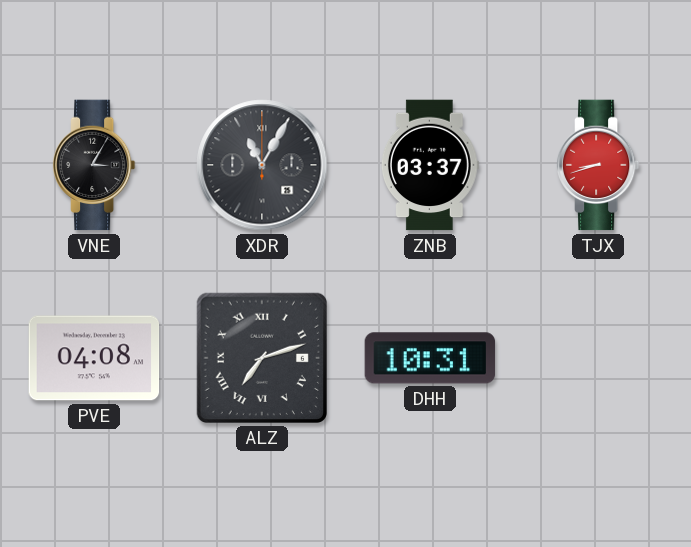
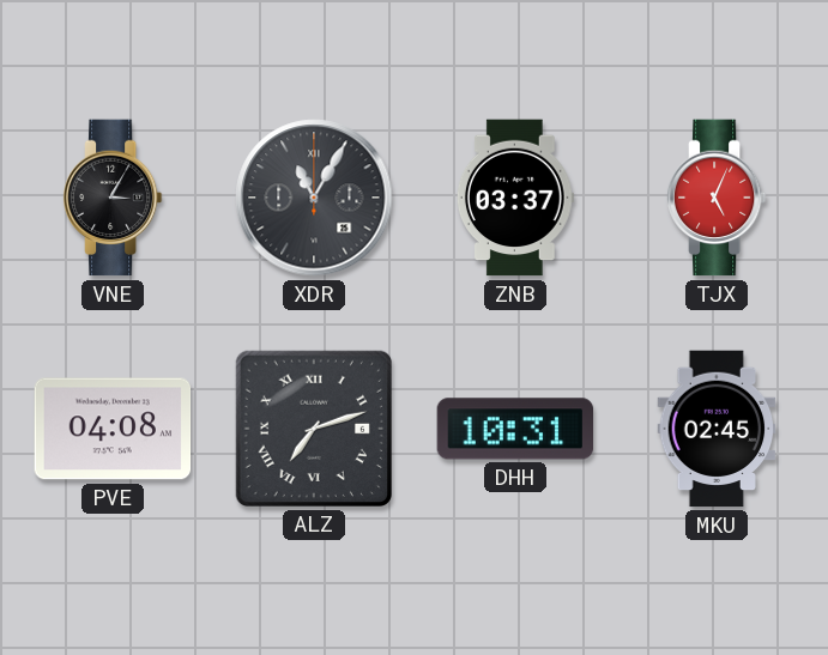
TJX: 8:42 -> 5:04
MKU: none -> 02:45
